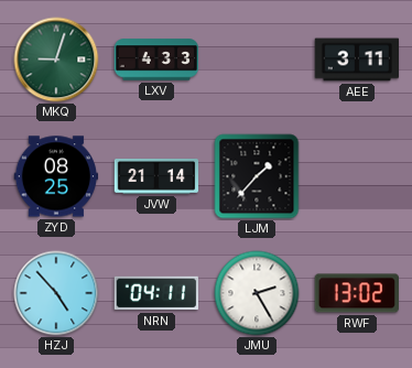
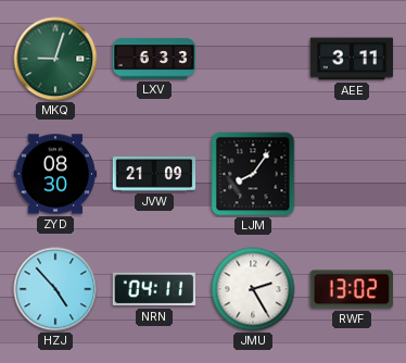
LXV: 4:33 -> 6:33
ZYD: 08:25 -> 08:30
JVW: 21:14 -> 21:09
LJM: 1:37 -> 8:06
